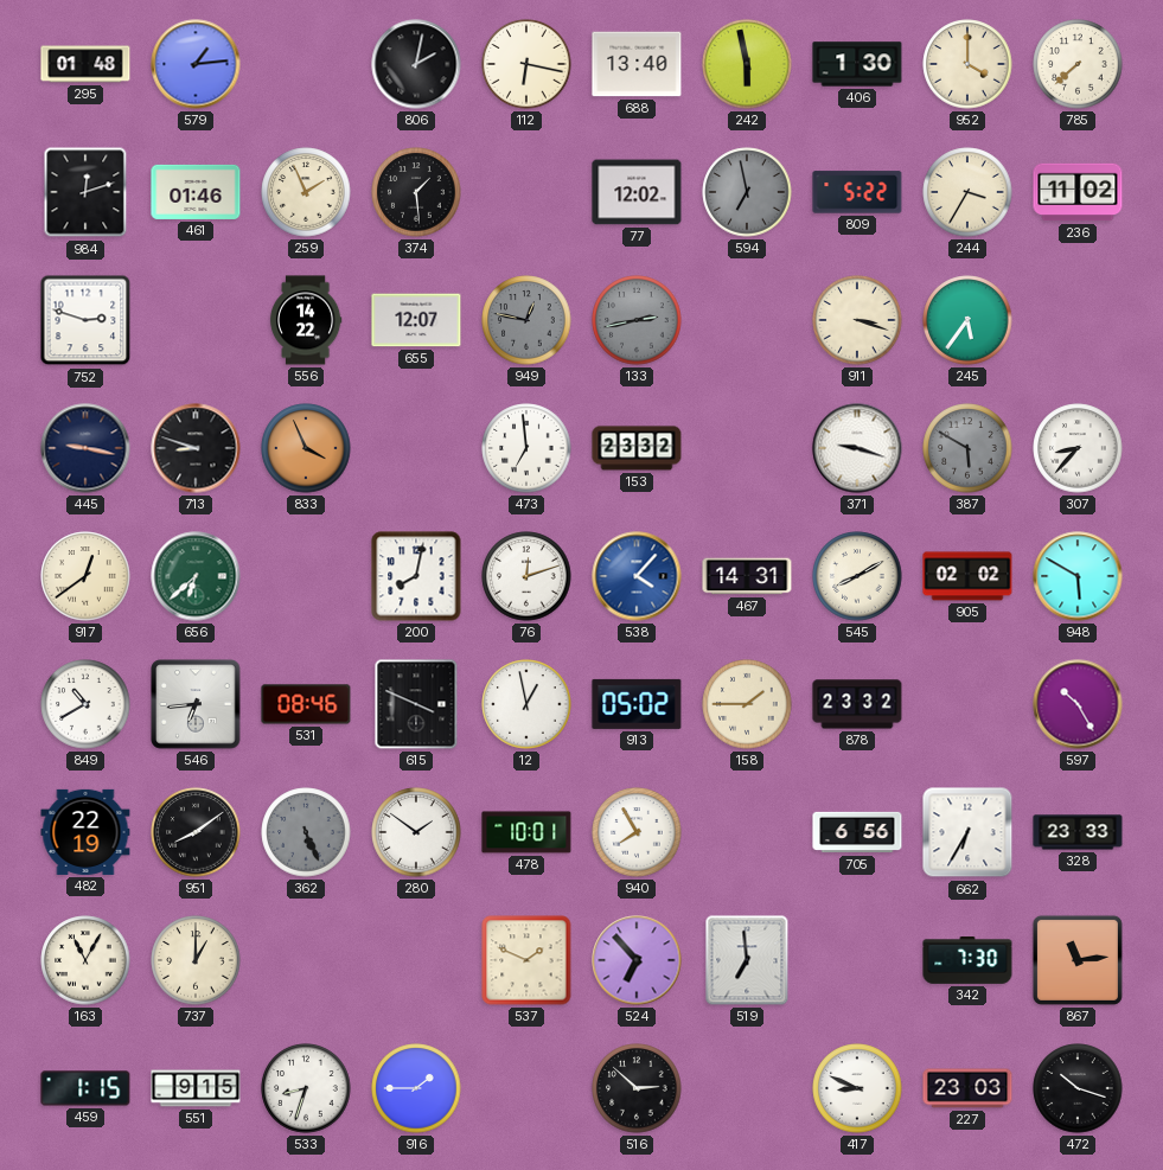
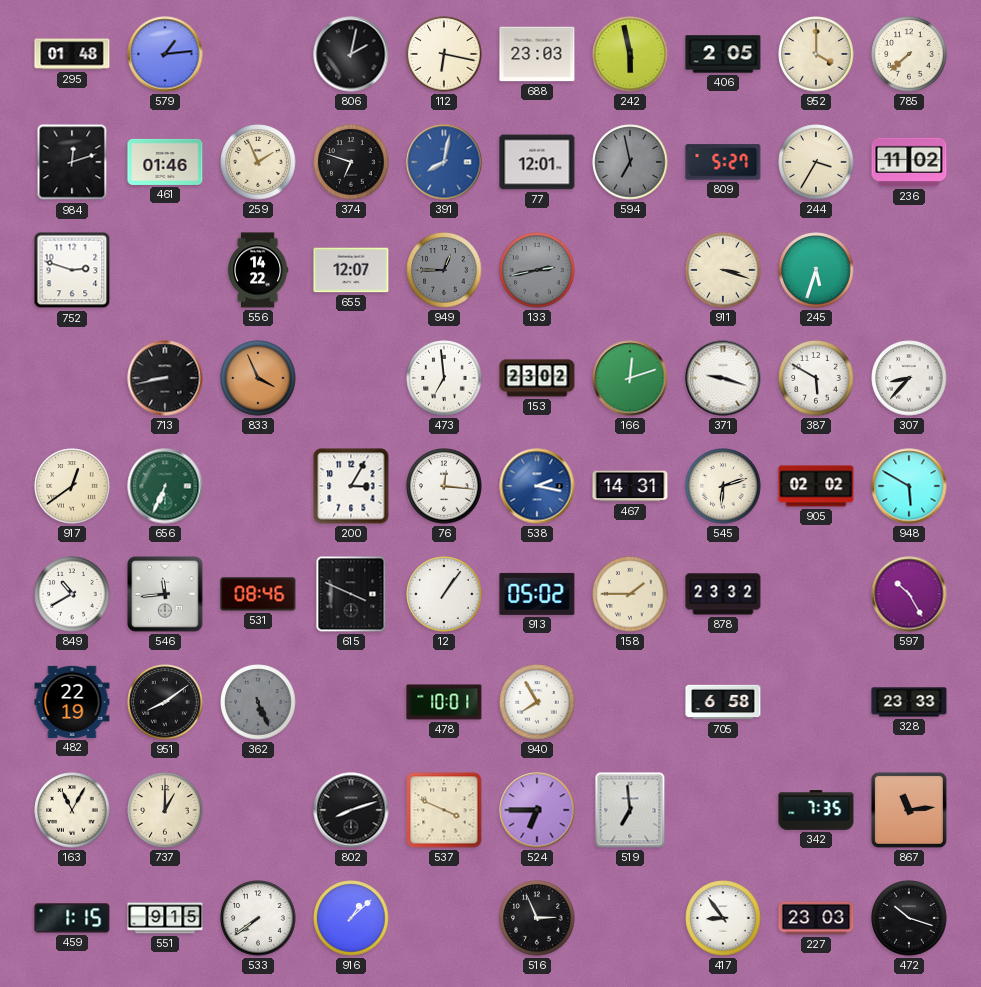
688: 13:40 -> 23:03
406: 1:30 -> 2:05
374: 1:29 -> 6:48
391: none -> 8:02
77: 12:02 -> 12:01
809: 5:22 -> 5:27
949: 12:47 -> 12:45
245: 5:36 -> 5:33
445: 9:17 -> none
713: 8:48 -> 8:43
153: 23:32 -> 23:02
166: none -> 12:12
387 dial: grey -> white
656: 6:38 -> 6:34
200: 8:02 -> 3:05
76: 12:12 -> 12:16
538: 4:07 -> 2:17
545: 8:10 -> 6:12
546: 6:44 -> 11:44
12: 12:58 -> 1:06
280: 1:51 -> none
705: 6:56 -> 6:58
662: 6:35 -> none
802: none -> 8:12
537: 1:49 -> 3:49
524: 6:53 -> 6:45
342: 7:30 -> 7:35
533: 8:33 -> 7:39
916: 1:45 -> 1:08
516: 2:52 -> 2:56
417: 8:49 -> 8:54
